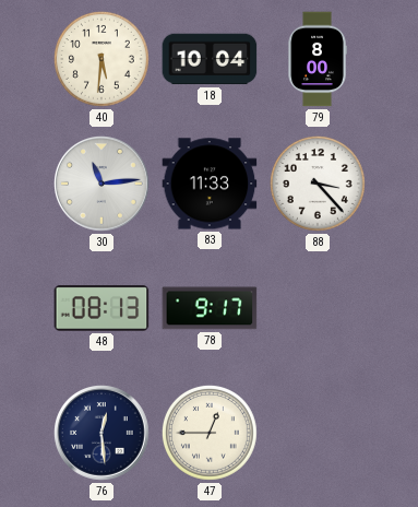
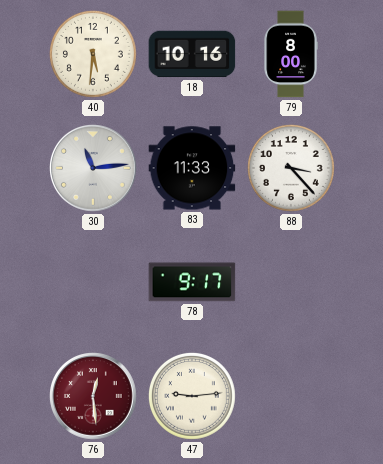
18: 10:04 -> 10:16
48: 08:13 -> none
76 dial: navy -> burgundy
47: 12:45 -> 9:14
